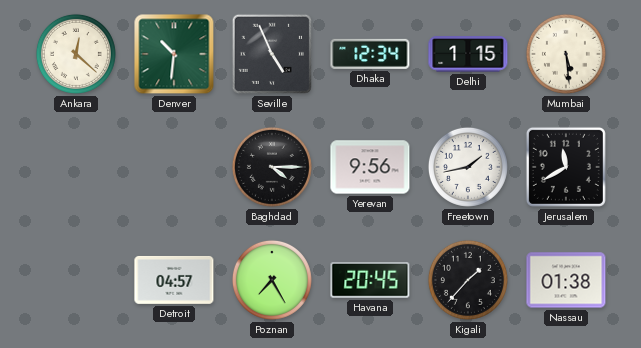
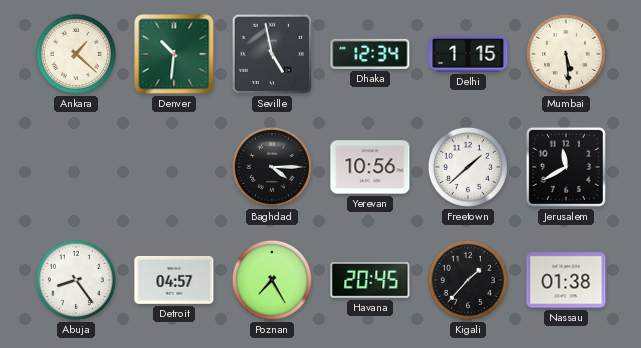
Ankara: 12:22 -> 1:22
Seville: 4:56 -> 4:58
Yerevan: 9:56 -> 10:56
Freetown: 1:43 -> 1:38
Abuja: none -> 8:24
